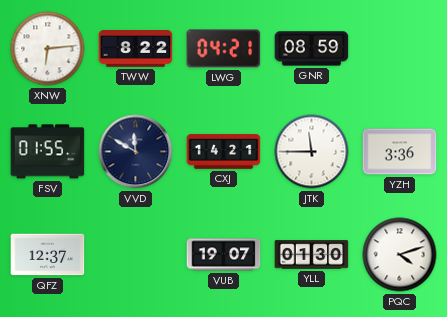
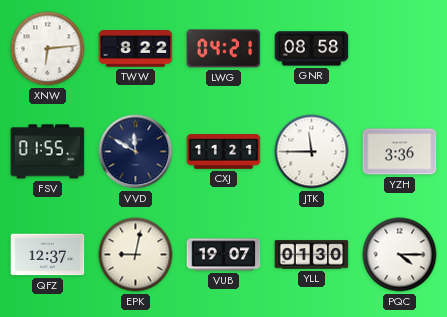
GNR: 08:59 -> 08:58
CXJ: 14:21 -> 11:21
EPK: none -> 9:02
PQC: 4:12 -> 4:15
